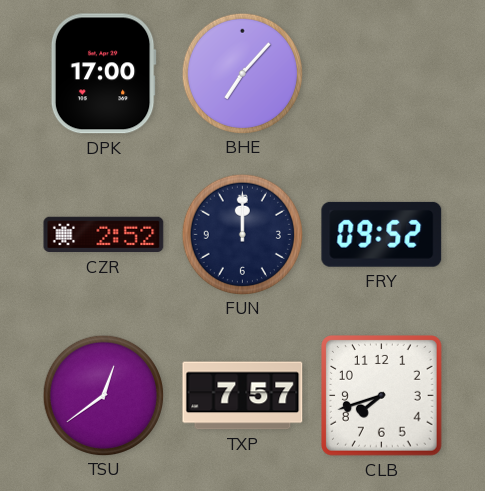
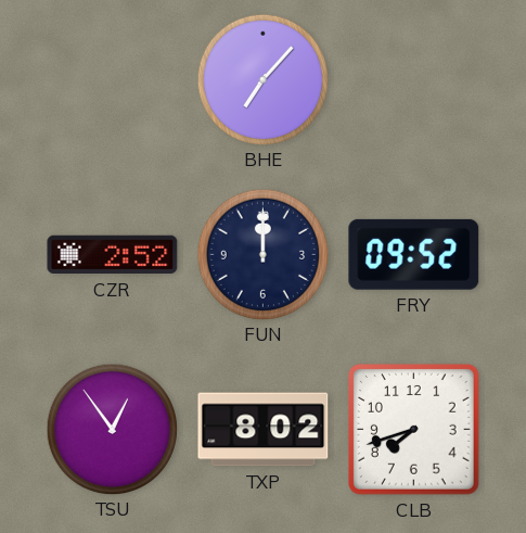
DPK: 17:00 -> none
TSU: 12:39 -> 12:54
TXP: 7:57 -> 8:02
